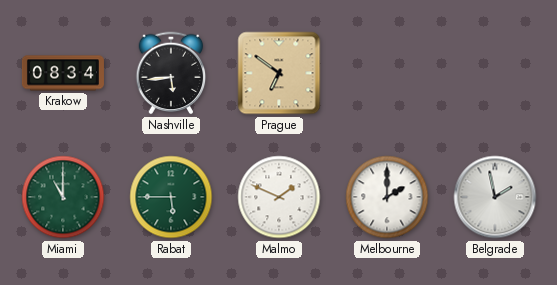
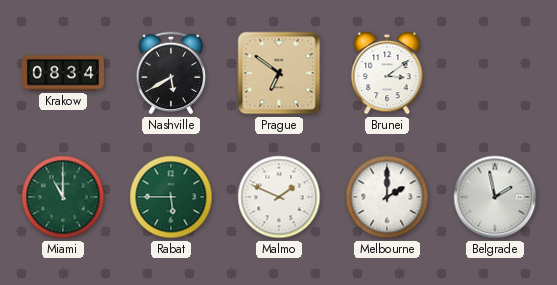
Nashville: 5:44 -> 5:40
Brunei: none -> 3:09
